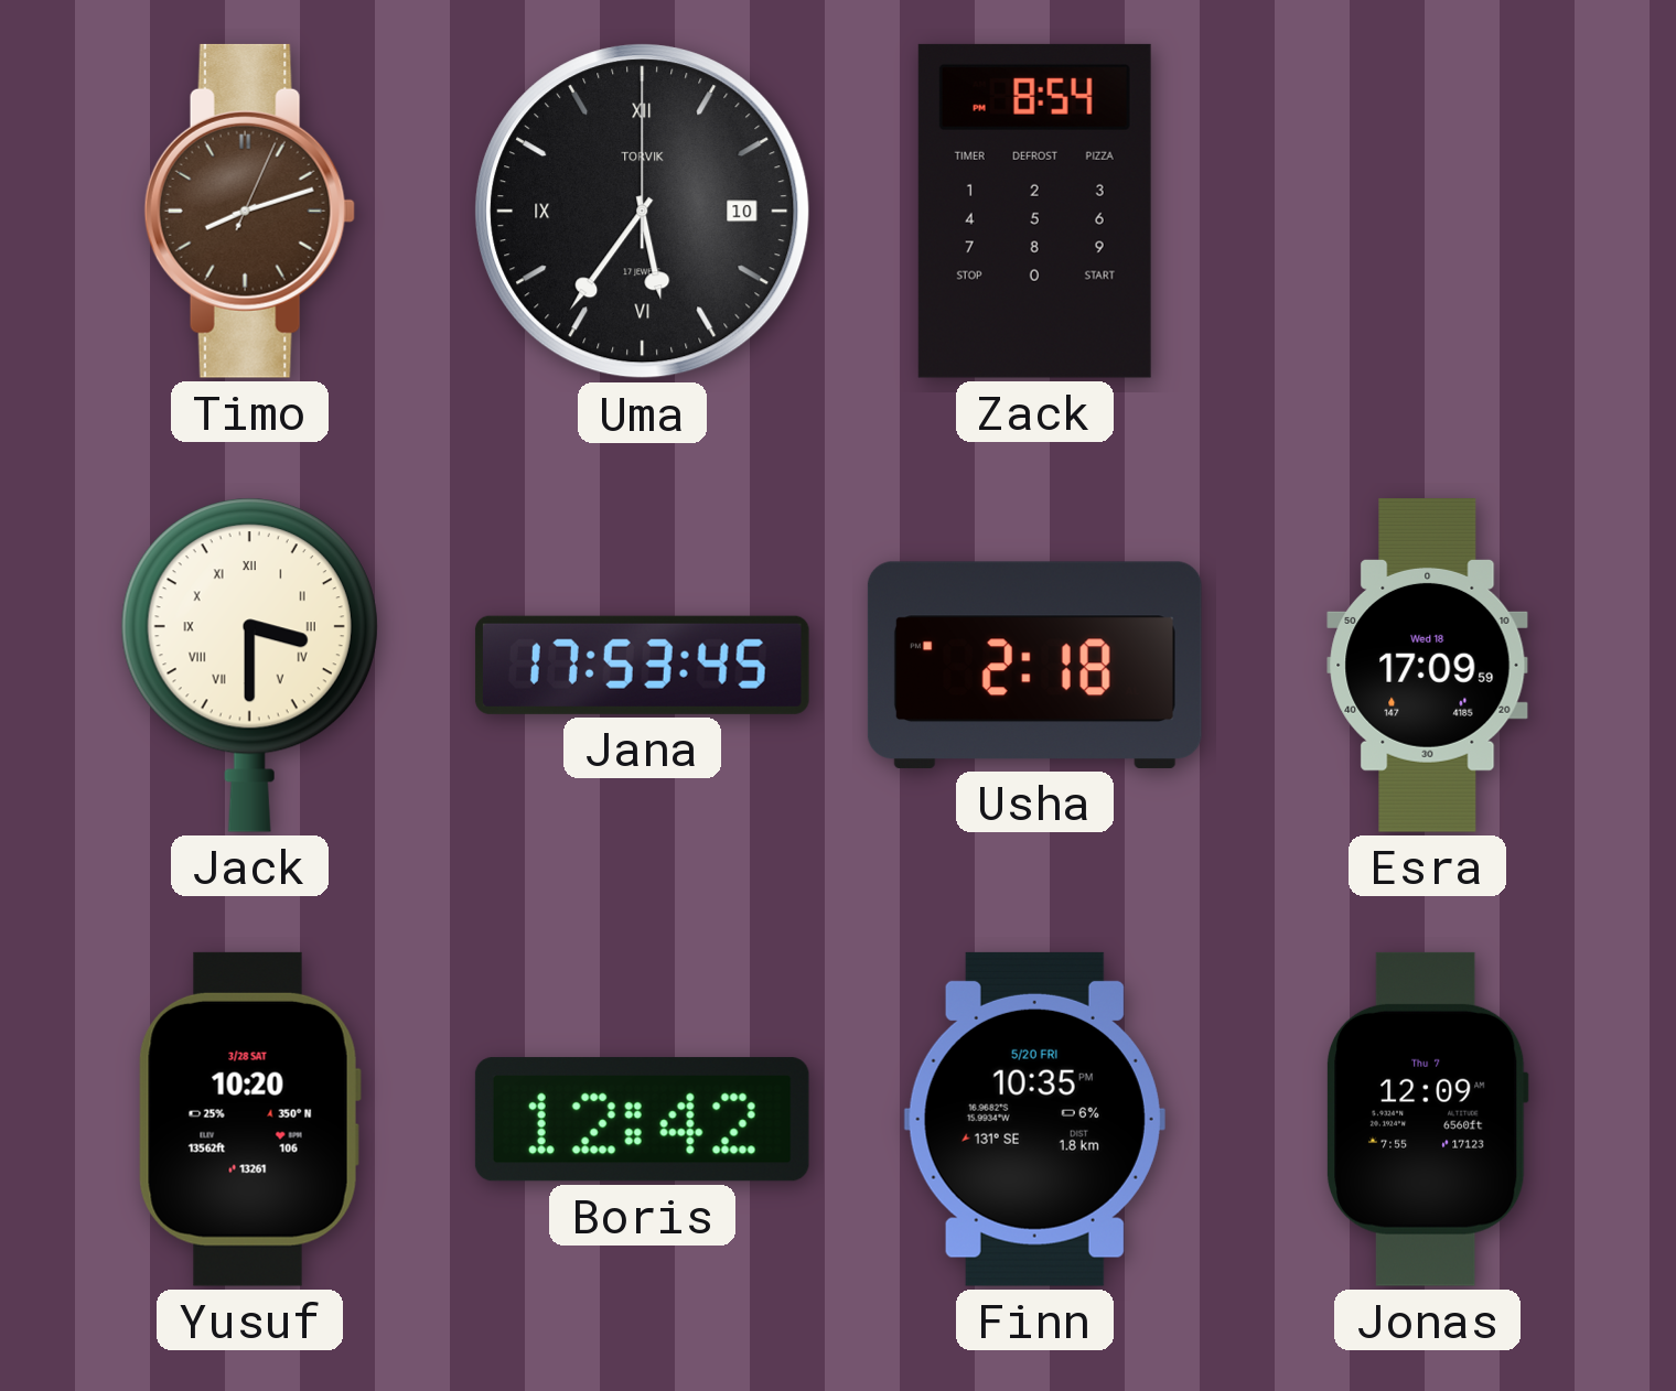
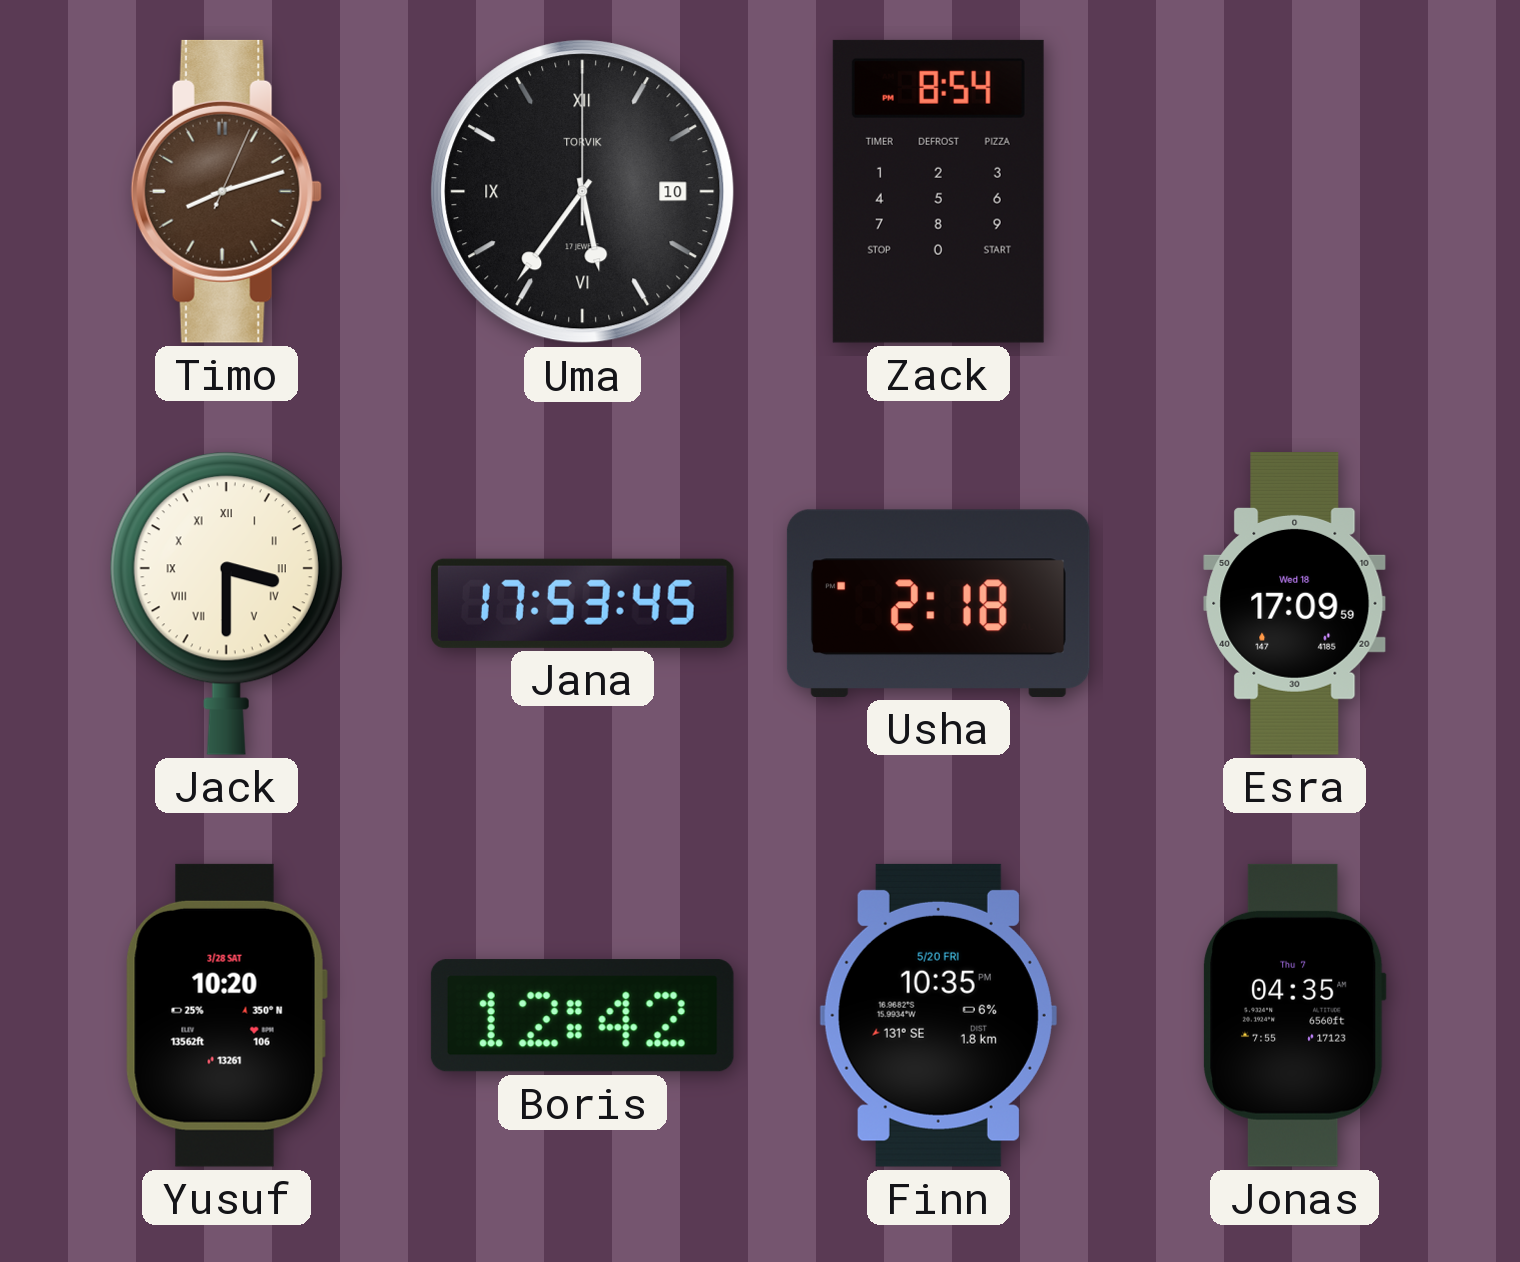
Jonas: 12:09 -> 04:35
